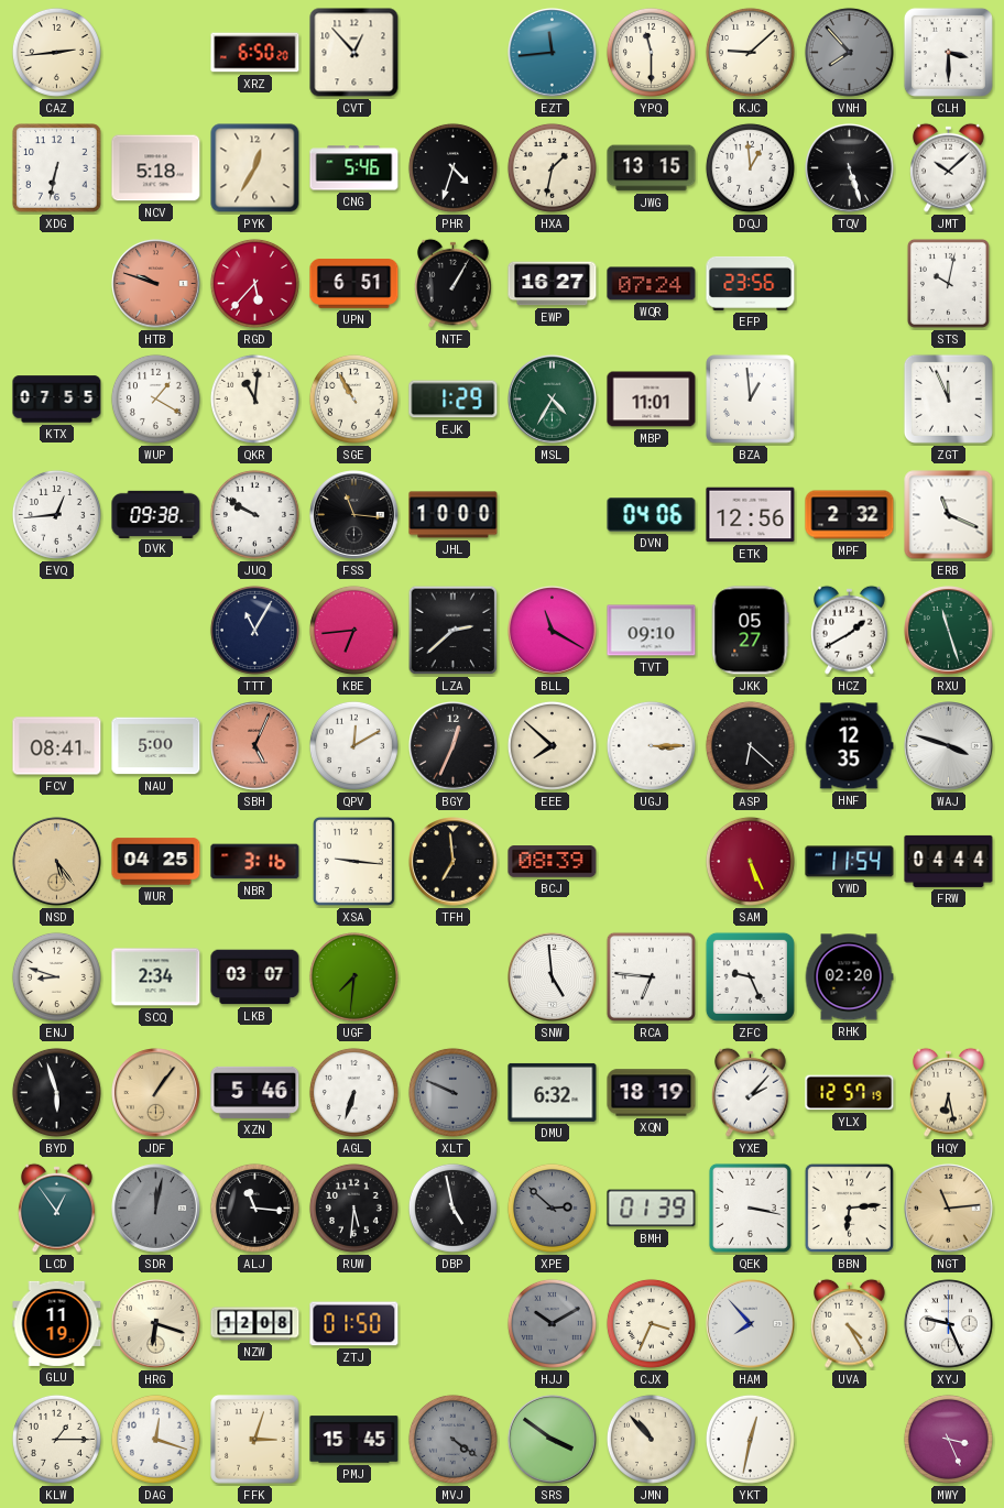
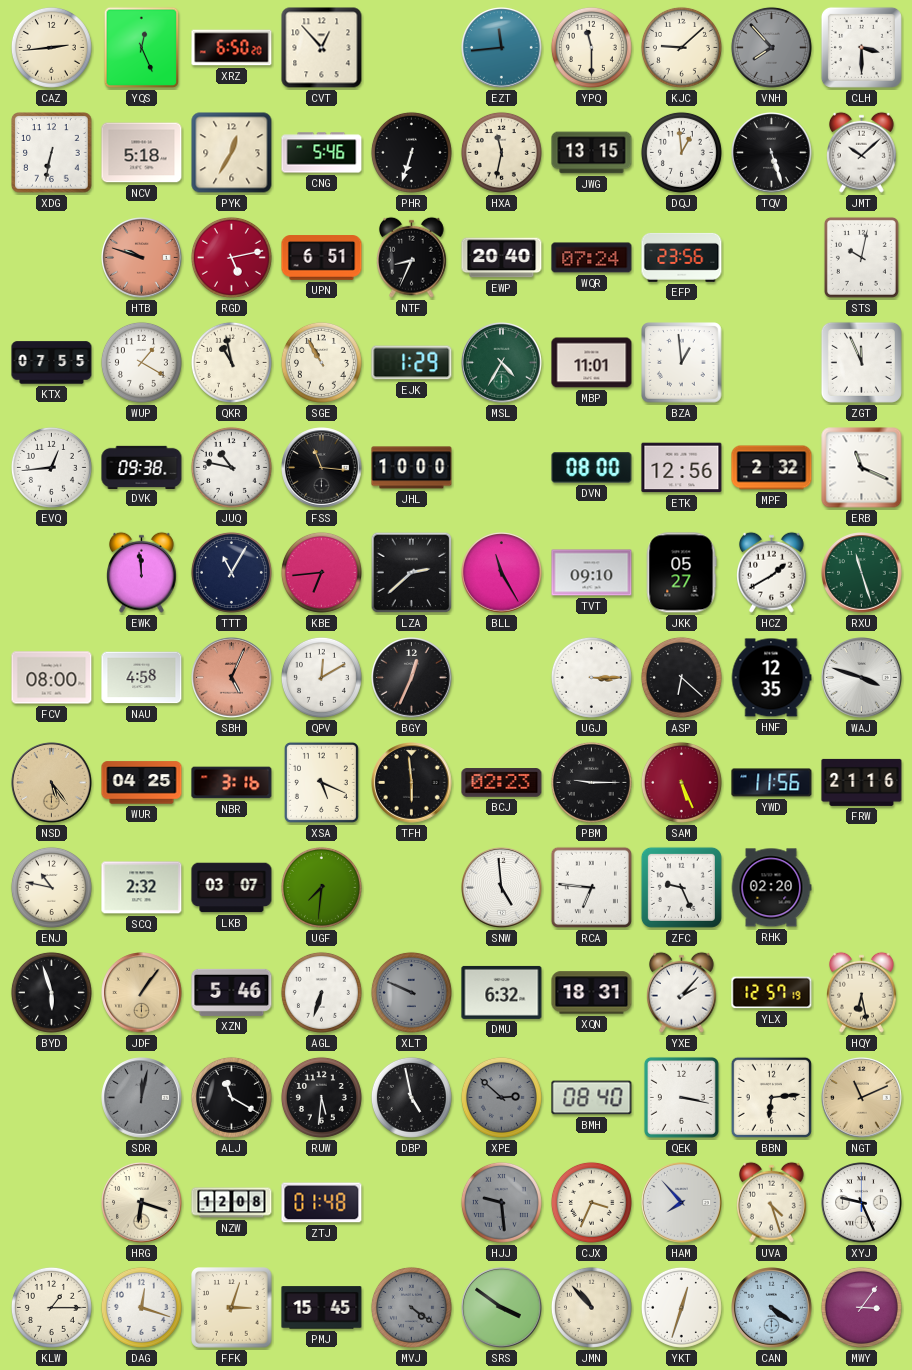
YQS: none -> 12:26
PHR: 4:33 -> 6:33
HXA: 1:32 -> 11:32
RGD: 5:37 -> 5:13
NTF: 1:05 -> 8:34
EWP: 16:27 -> 20:40
QKR: 11:01 -> 10:58
JUQ: 9:50 -> 10:47
DVN: 04:06 -> 08:00
EWK: none -> 11:59
BLL: 11:20 -> 11:25
FCV: 08:41 -> 08:00
NAU: 5:00 -> 4:58
EEE: 7:52 -> none
XSA: 9:16 -> 5:19
TFH: 6:59 -> 5:59
BCJ: 08:39 -> 02:23
PBM: none -> 9:15
YWD: 11:54 -> 11:56
FRW: 04:44 -> 21:16
ENJ: 8:48 -> 10:47
SCQ: 2:34 -> 2:32
XQN: 18:19 -> 18:31
LCD: 12:54 -> none
ALJ: 11:16 -> 11:20
BMH: 01:39 -> 08:40
NGT: 11:14 -> 11:11
GLU: 11:19 -> none
ZTJ: 01:50 -> 01:48
HJJ: 10:10 -> 9:29
UVA: 4:25 -> 4:27
YKT: 12:32 -> 12:33
CAN: none -> 4:21
MWY: 3:26 -> 3:06
